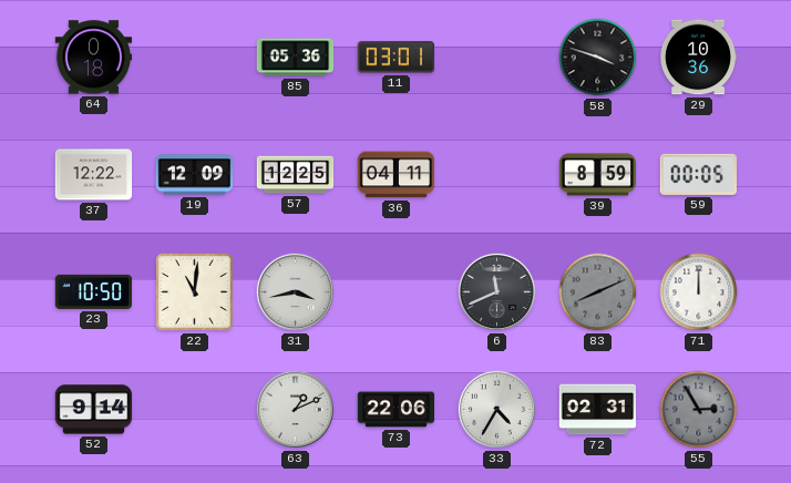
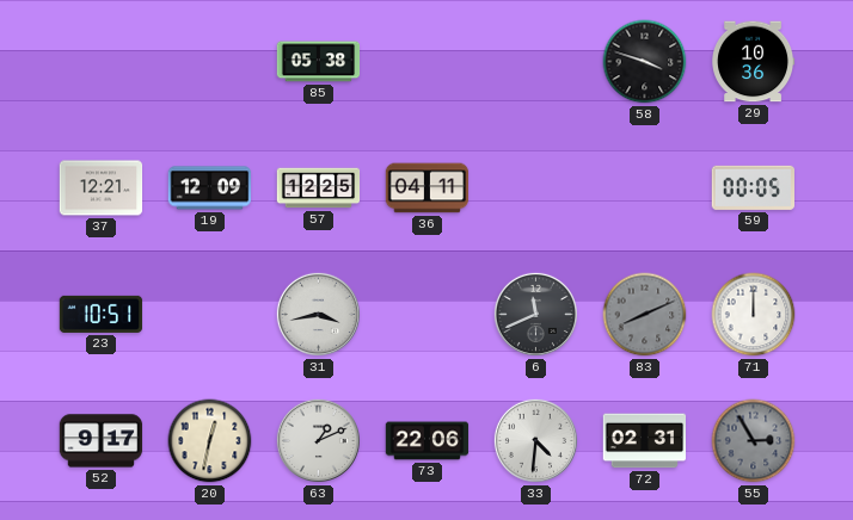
64: 0:18 -> none
85: 05:36 -> 05:38
11: 03:01 -> none
37: 12:22 -> 12:21
39: 8:59 -> none
23: 10:50 -> 10:51
22: 11:01 -> none
52: 9:14 -> 9:17
20: none -> 12:32
33: 4:35 -> 4:31
